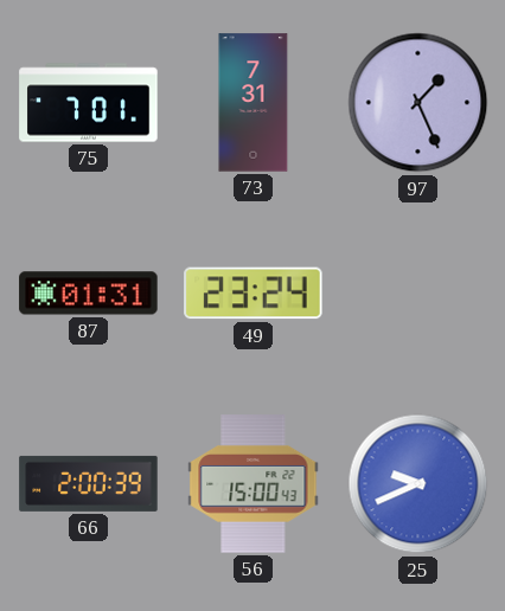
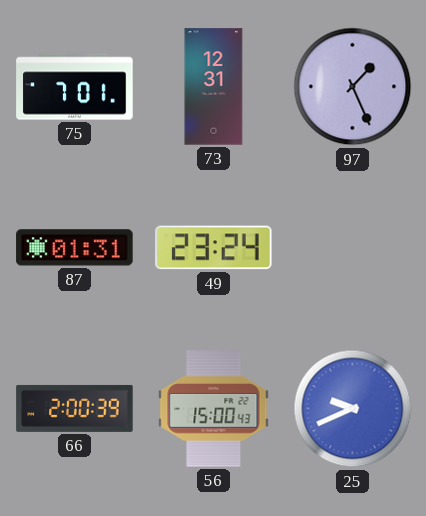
73: 7:31 -> 12:31
